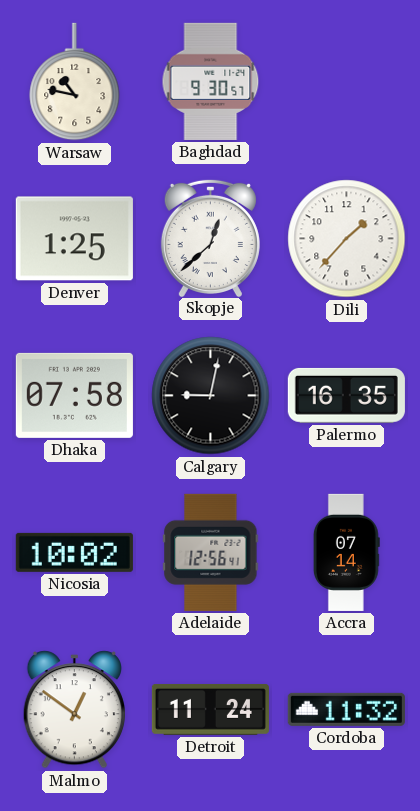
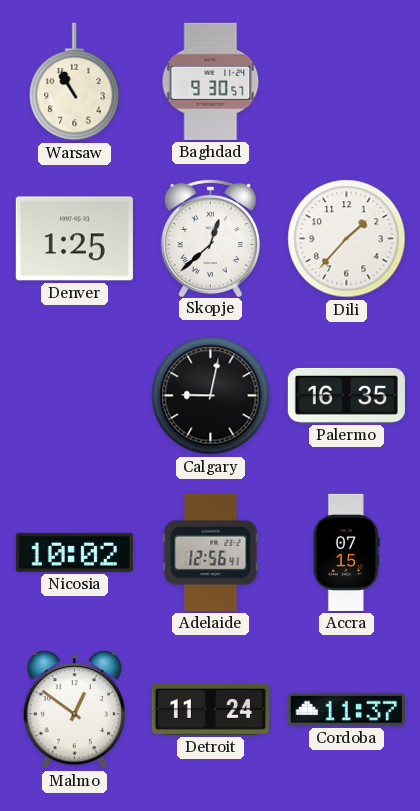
Warsaw: 10:47 -> 10:55
Dhaka: 07:58 -> none
Accra: 07:14 -> 07:15
Cordoba: 11:32 -> 11:37
